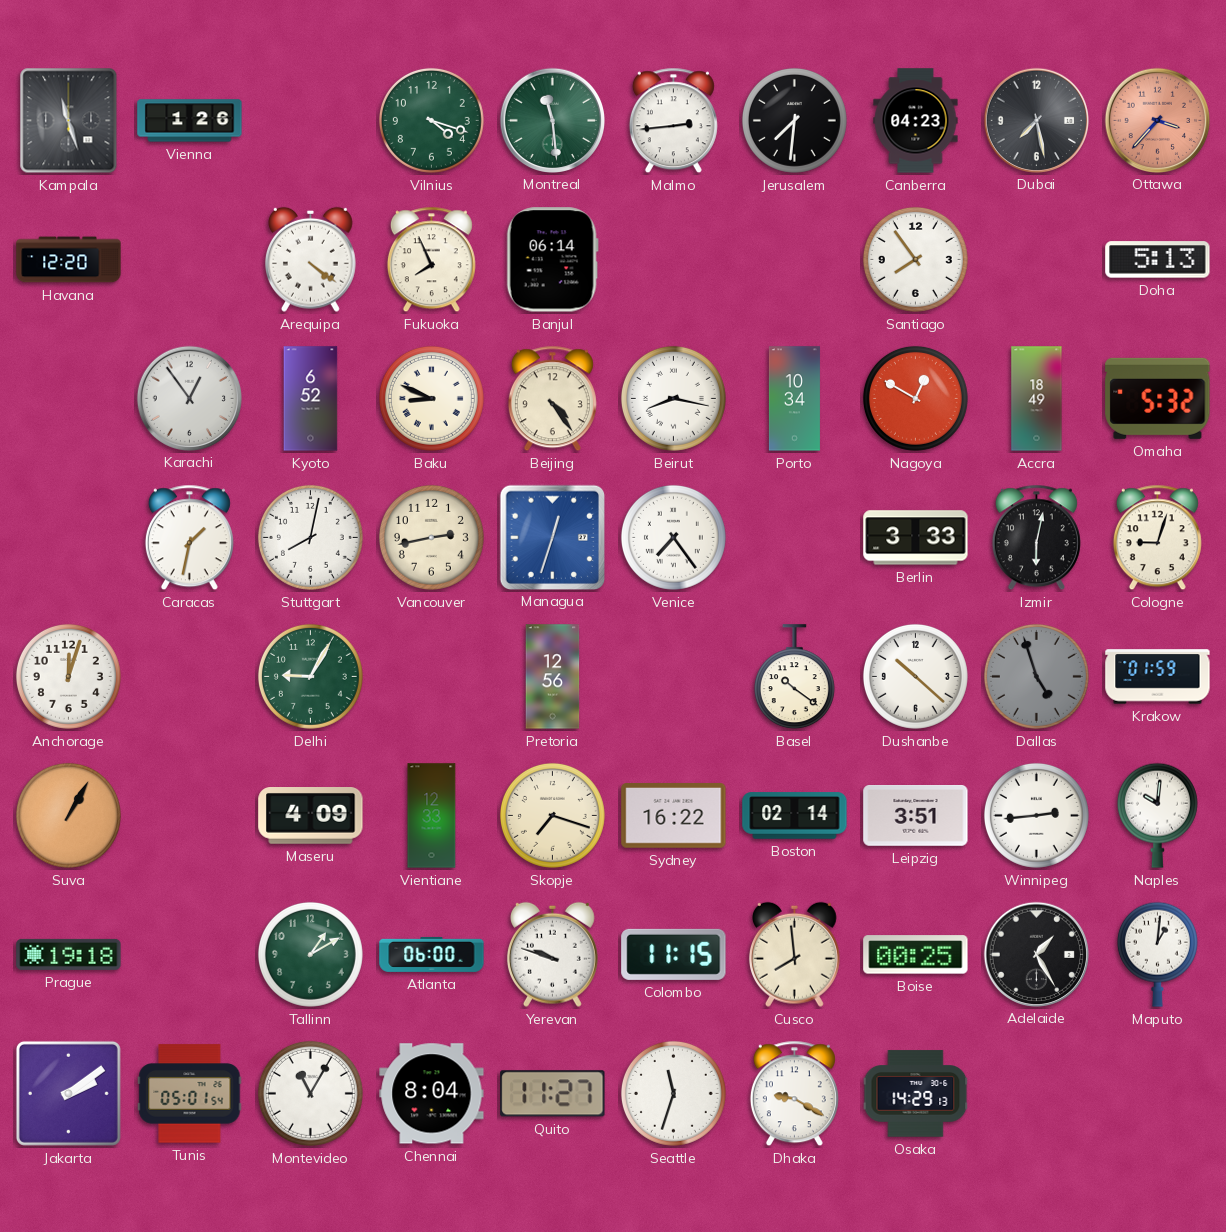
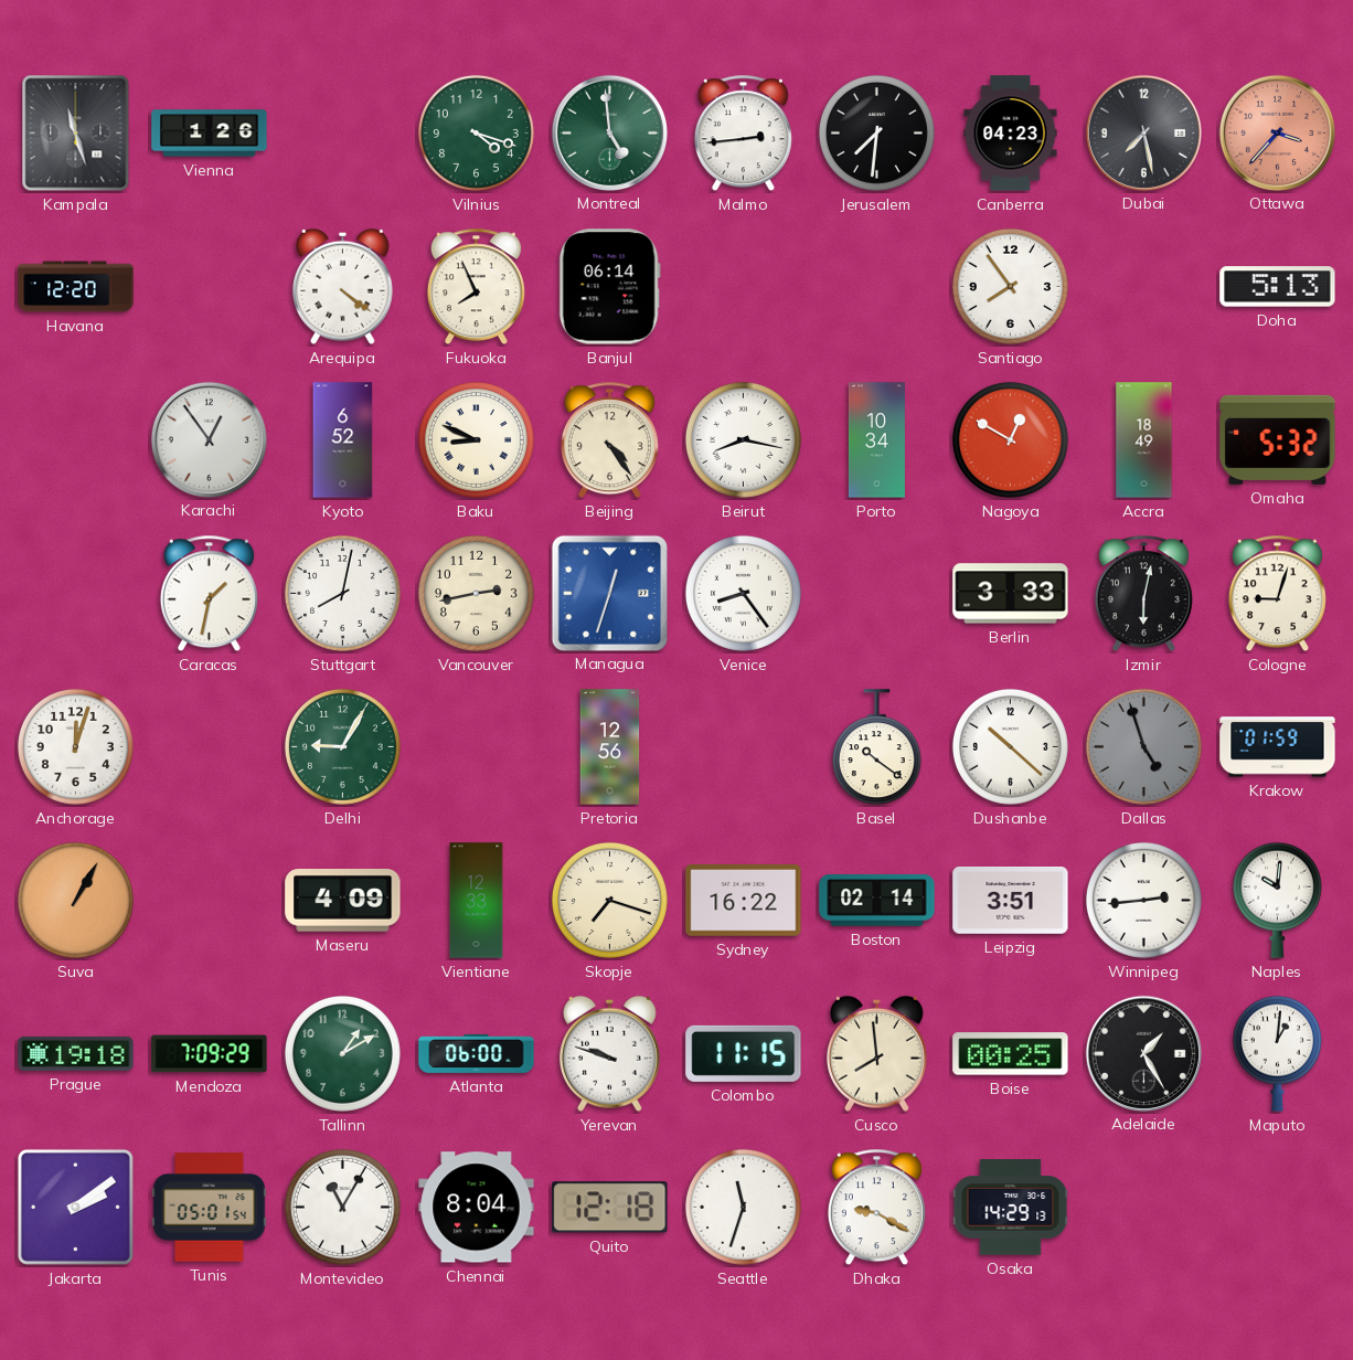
Montreal: 11:29 -> 4:59
Venice: 7:24 -> 8:24
Mendoza: none -> 7:09
Quito: 11:27 -> 12:18
